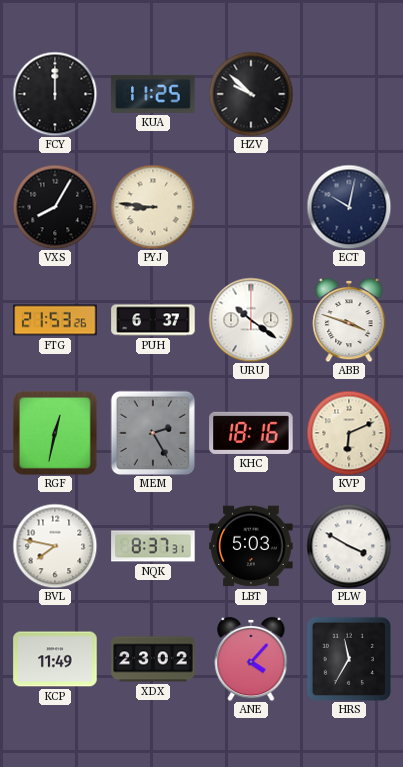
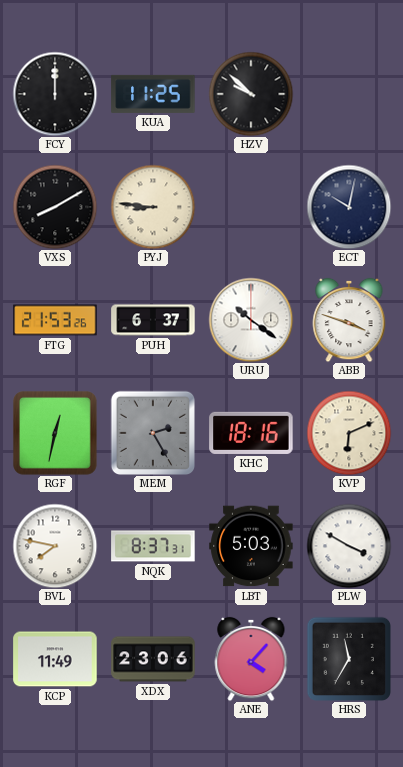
VXS: 8:05 -> 8:10
XDX: 23:02 -> 23:06
